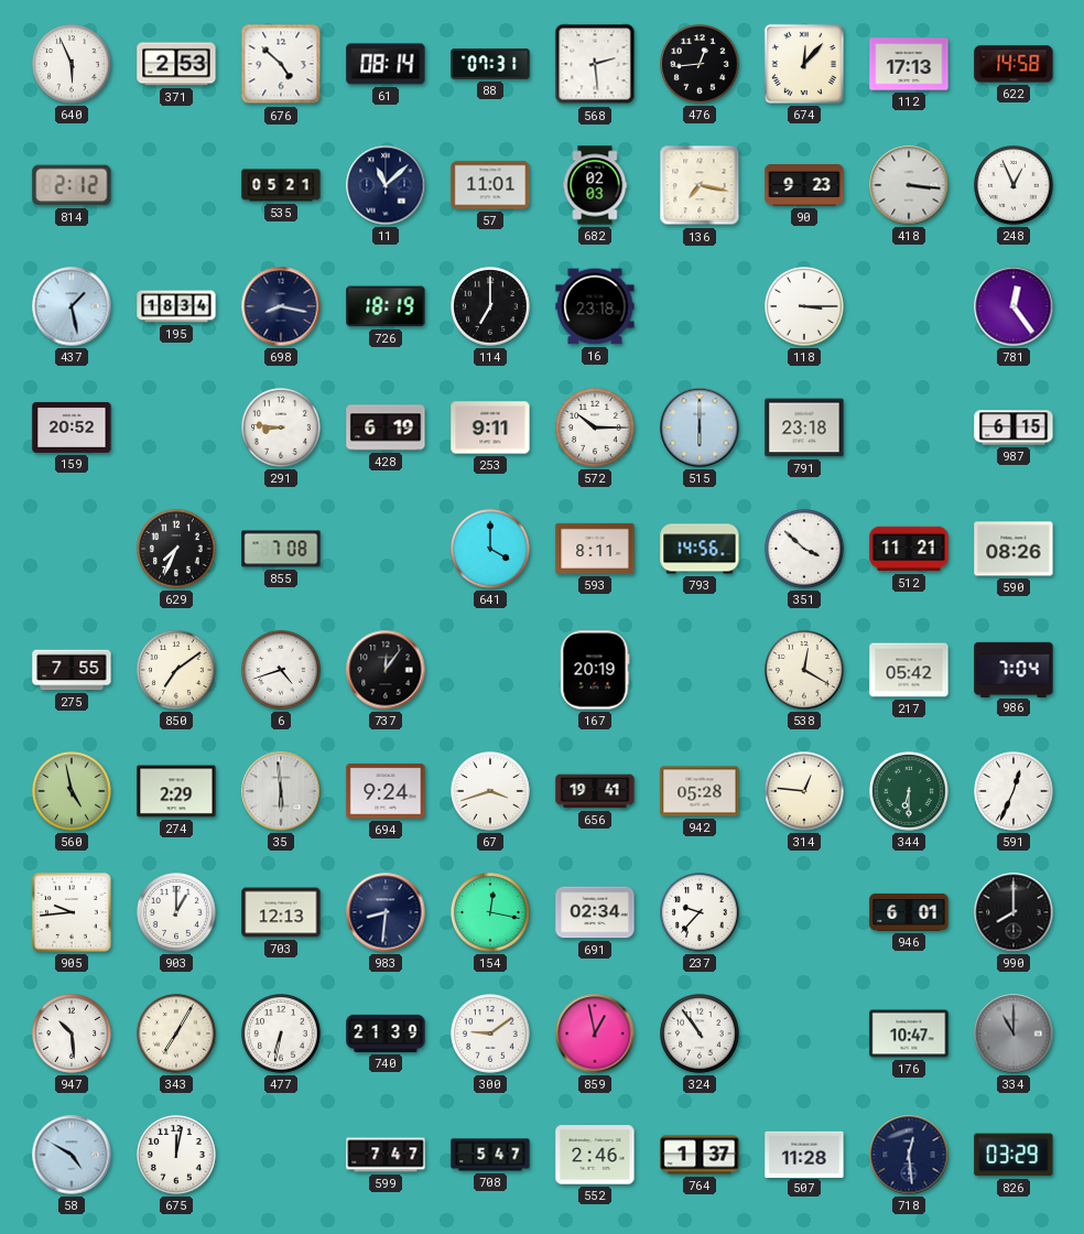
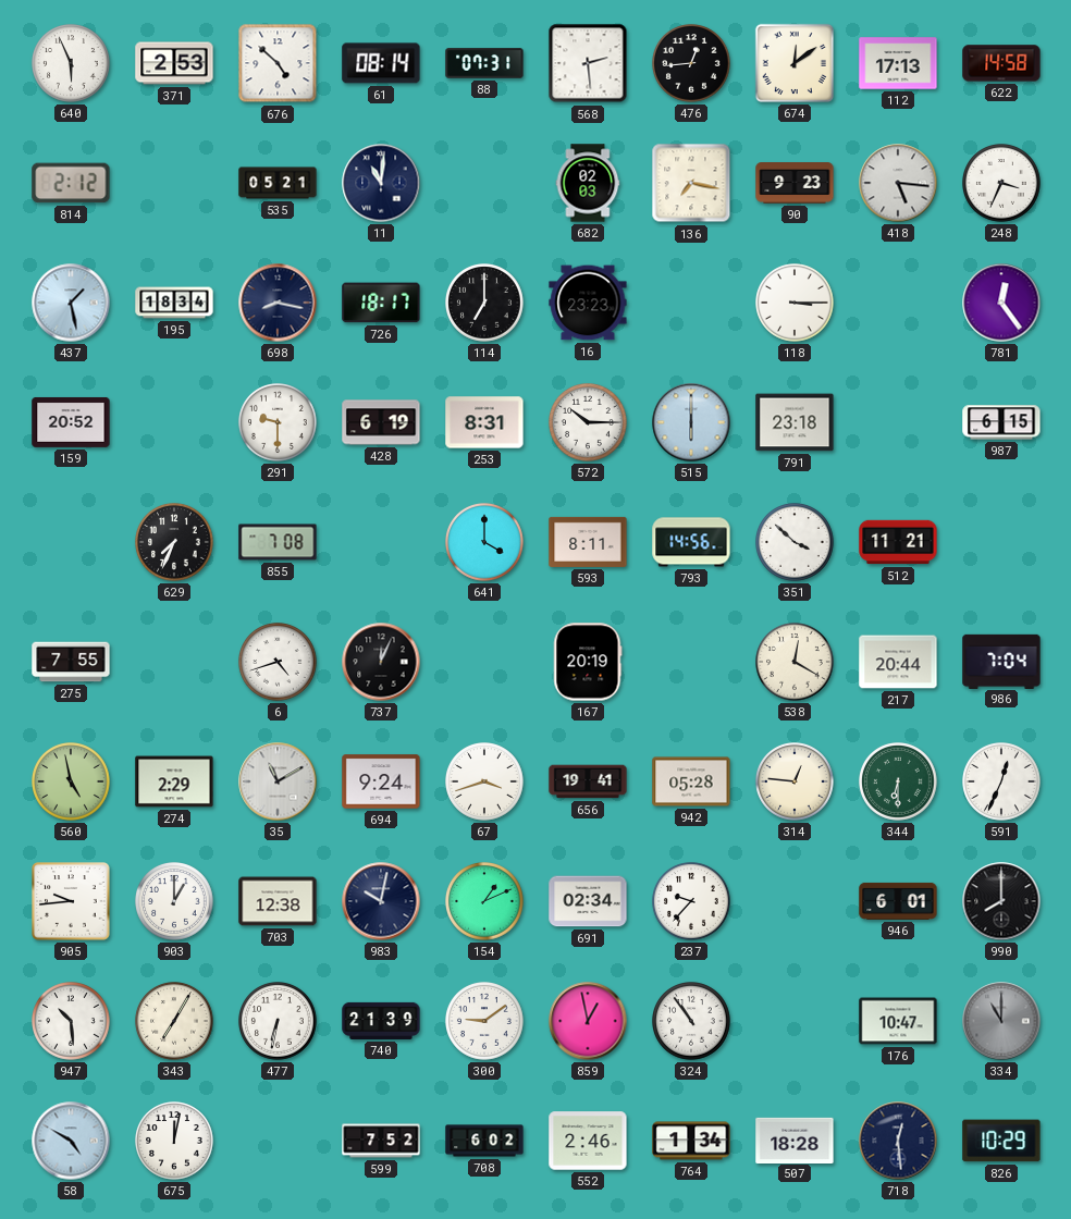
674: 12:07 -> 12:09
11: 11:08 -> 11:01
57: 11:01 -> none
418: 3:16 -> 5:16
248: 12:56 -> 3:34
726: 18:19 -> 18:17
16: 23:18 -> 23:23
291: 8:46 -> 9:30
253: 9:11 -> 8:31
590: 08:26 -> none
850: 7:09 -> none
737: 12:06 -> 12:04
217: 05:42 -> 20:44
35: 5:59 -> 11:10
703: 12:13 -> 12:38
983: 8:31 -> 10:02
154: 12:17 -> 1:11
599: 7:47 -> 7:52
708: 5:47 -> 6:02
764: 1:37 -> 1:34
507: 11:28 -> 18:28
826: 03:29 -> 10:29
